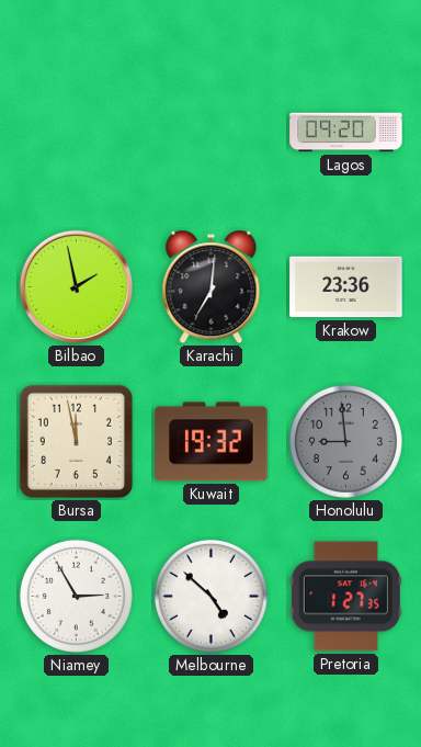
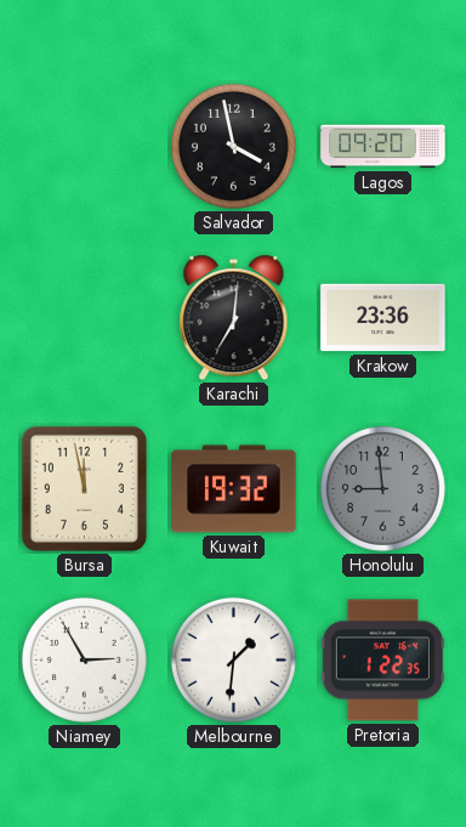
Salvador: none -> 3:58
Bilbao: 1:58 -> none
Melbourne: 4:52 -> 1:31
Pretoria: 1:27 -> 1:22
